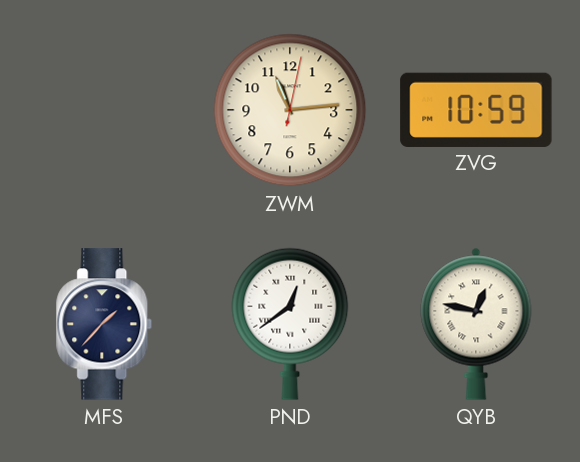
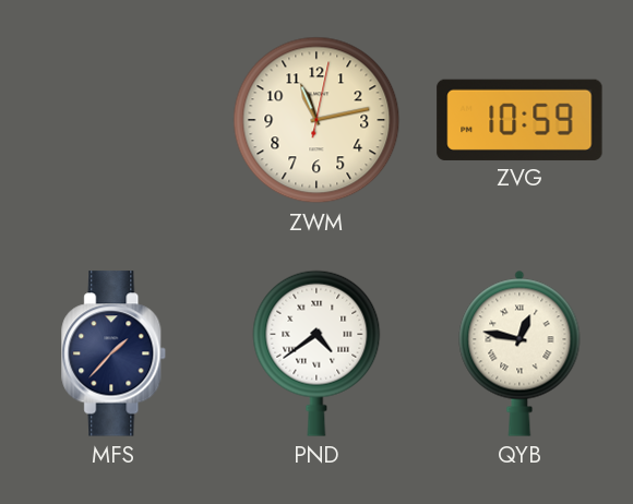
ZWM: 11:14 -> 11:13
PND: 12:39 -> 4:39
